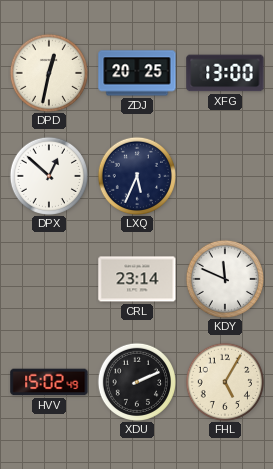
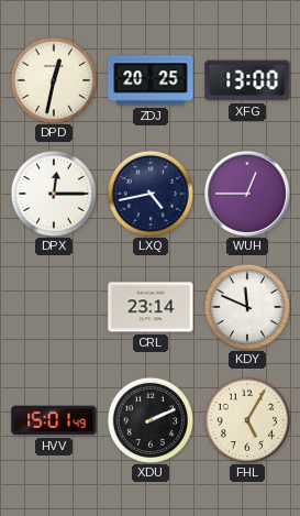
DPX: 12:52 -> 12:15
LXQ: 5:34 -> 4:43
WUH: none -> 12:45
HVV: 15:02 -> 15:01
